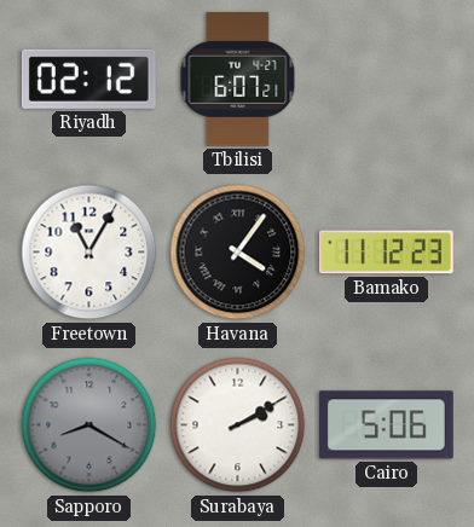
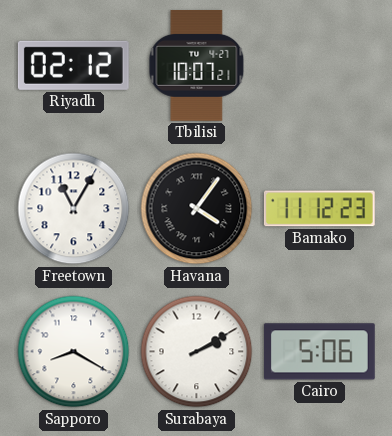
Tbilisi: 6:07 -> 10:07
Sapporo dial: grey -> white
